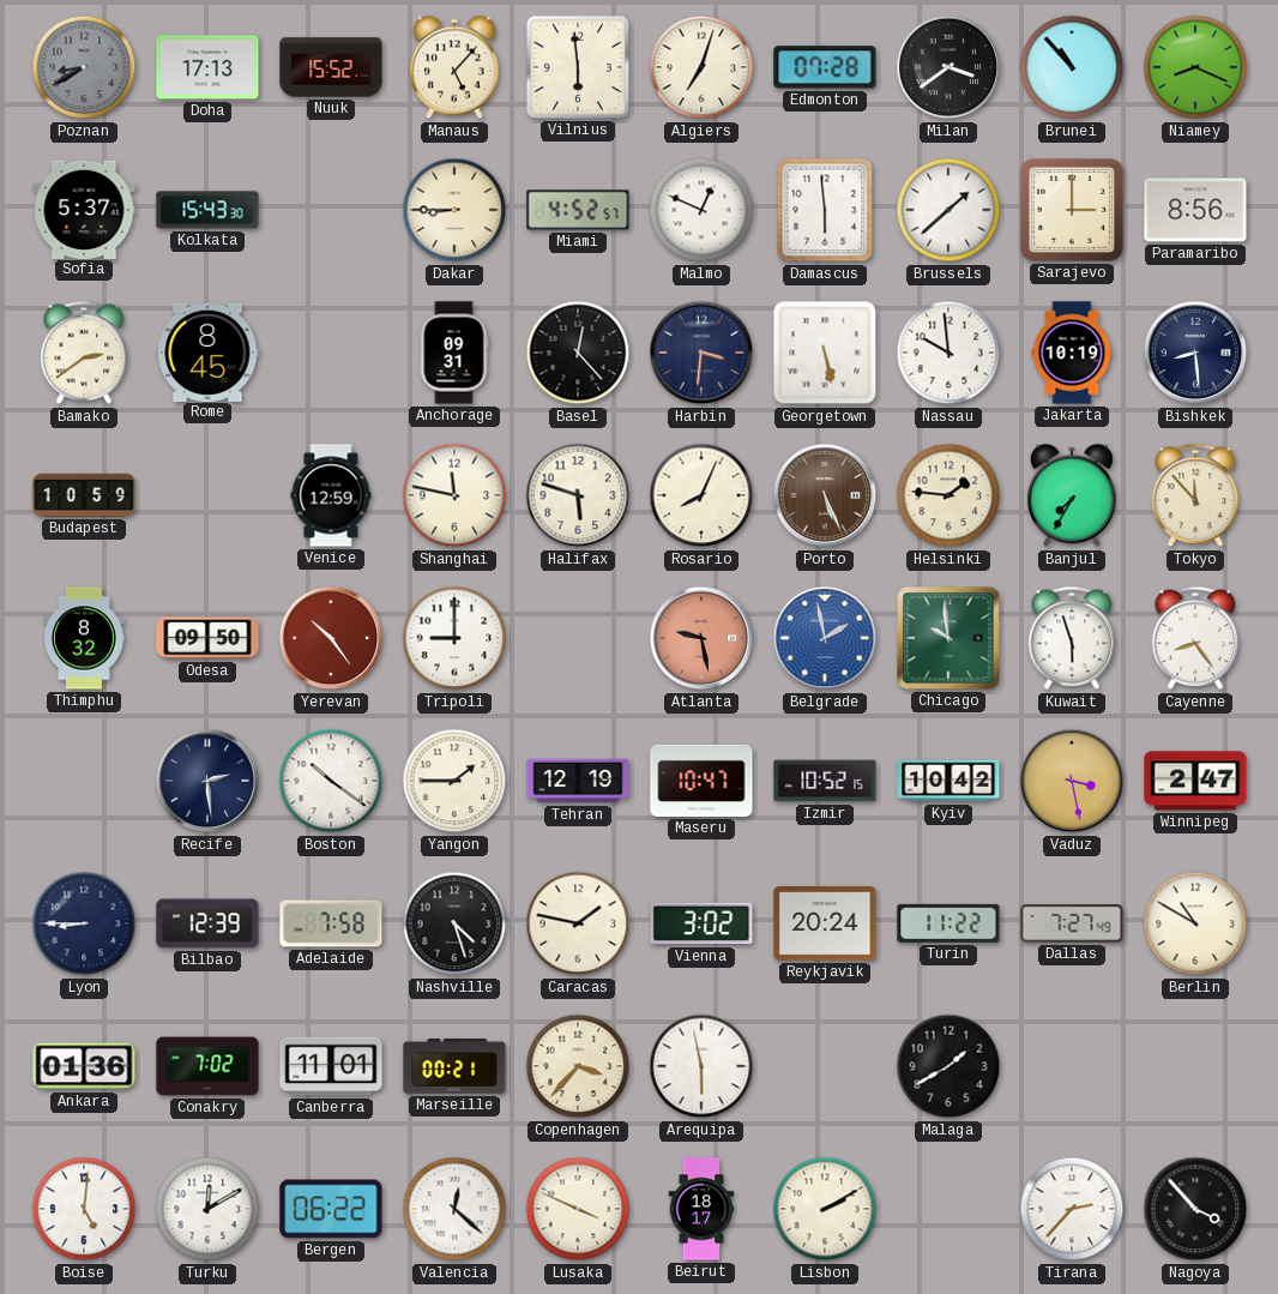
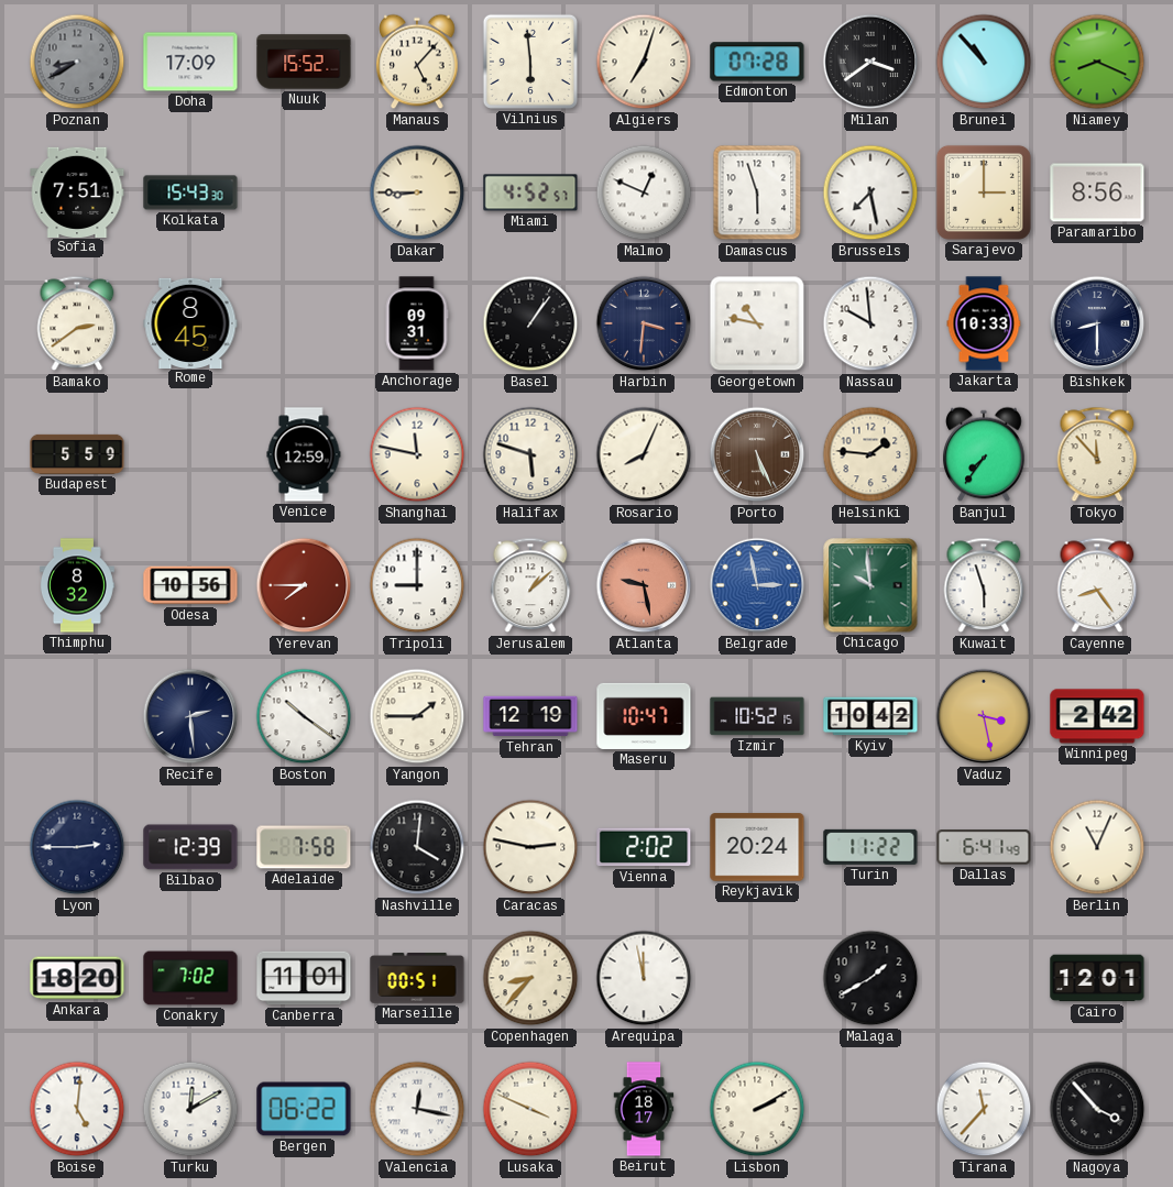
Doha: 17:13 -> 17:09
Sofia: 5:37 -> 7:51
Damascus: 5:59 -> 5:57
Brussels: 1:38 -> 7:28
Basel: 12:23 -> 1:06
Georgetown: 5:28 -> 10:47
Jakarta: 10:19 -> 10:33
Bishkek: 8:29 -> 8:30
Budapest: 10:59 -> 5:59
Banjul: 7:35 -> 7:36
Odesa: 09:50 -> 10:56
Yerevan: 10:24 -> 7:45
Jerusalem: none -> 1:08
Belgrade: 1:58 -> 2:58
Winnipeg: 2:47 -> 2:42
Lyon: 8:45 -> 2:45
Nashville: 4:27 -> 4:01
Caracas: 1:47 -> 2:47
Vienna: 3:02 -> 2:02
Dallas: 7:27 -> 6:41
Berlin: 10:50 -> 11:04
Ankara: 01:36 -> 18:20
Marseille: 00:21 -> 00:51
Copenhagen: 3:37 -> 8:37
Arequipa: 5:58 -> 11:58
Cairo: none -> 12:01
Valencia: 12:22 -> 12:17
Tirana: 2:37 -> 11:37
